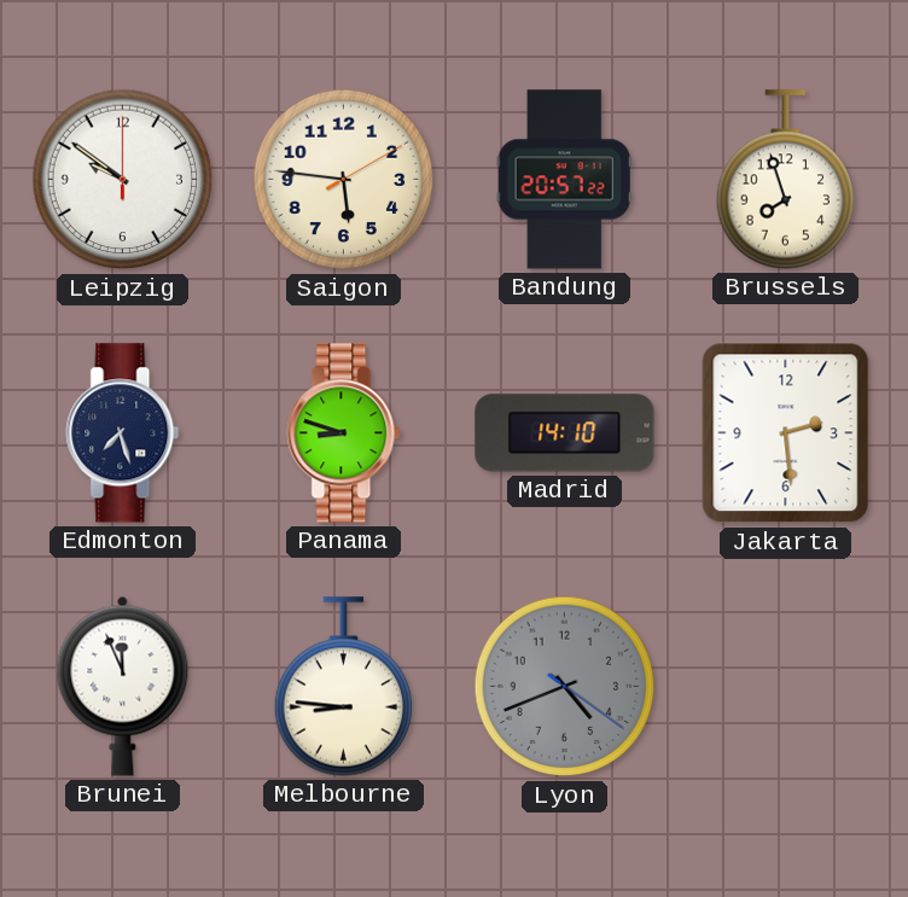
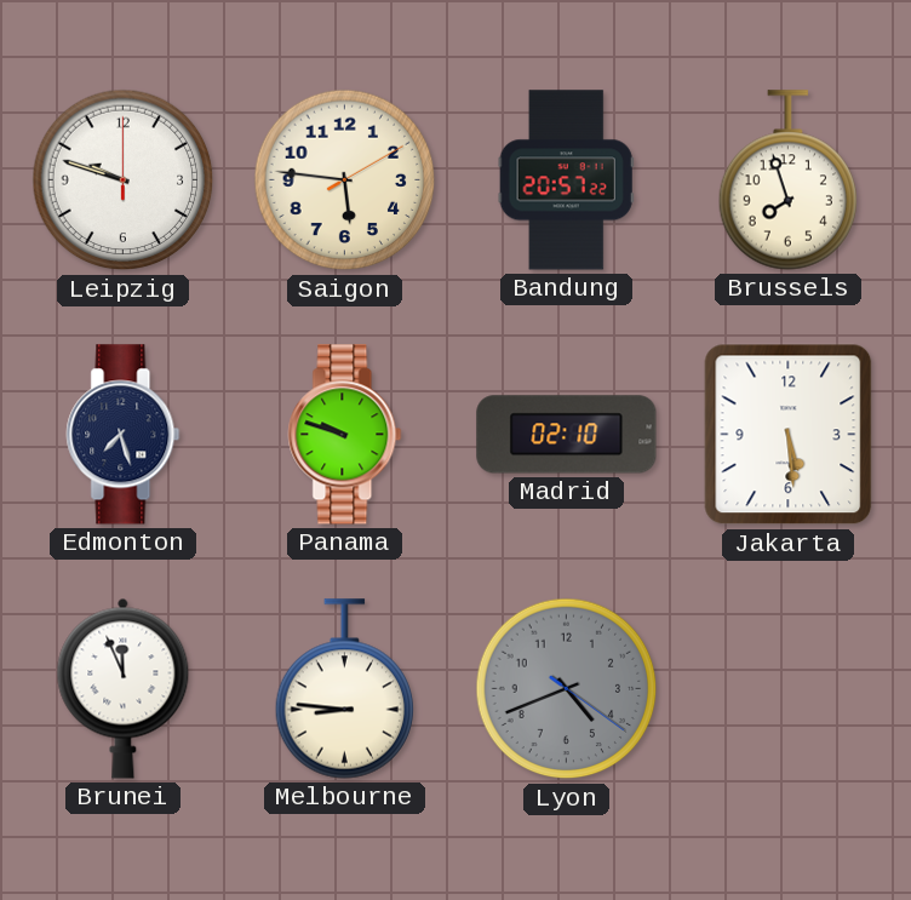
Leipzig: 9:51 -> 9:48
Panama: 8:48 -> 9:48
Madrid: 14:10 -> 02:10
Jakarta: 2:29 -> 5:29
